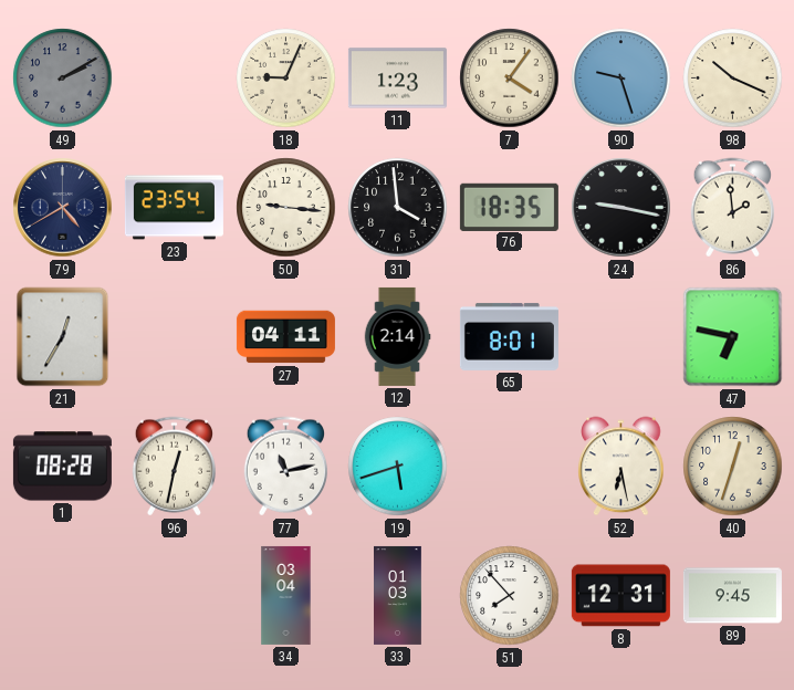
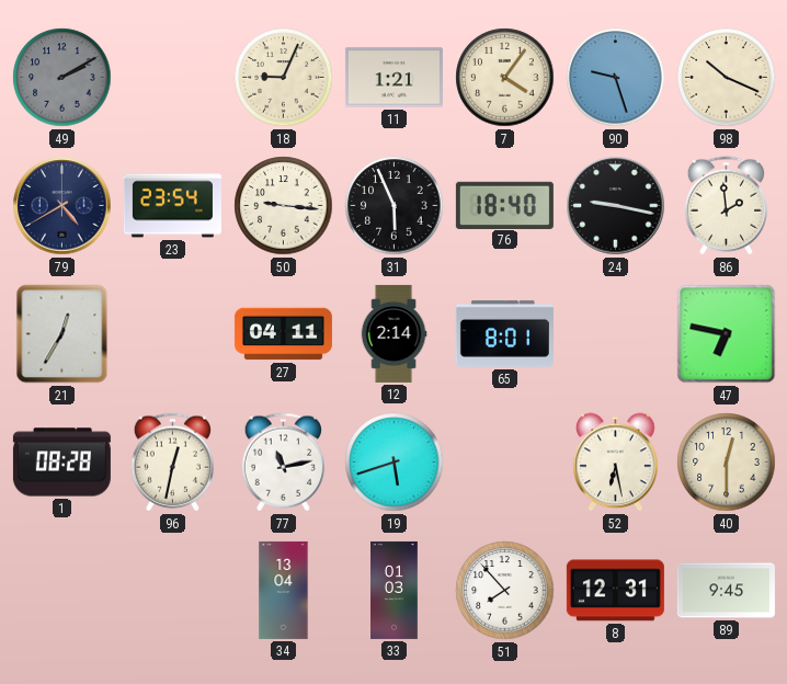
11: 1:23 -> 1:21
31: 3:59 -> 5:56
76: 18:35 -> 18:40
40: 12:33 -> 12:30
34: 03:04 -> 13:04
